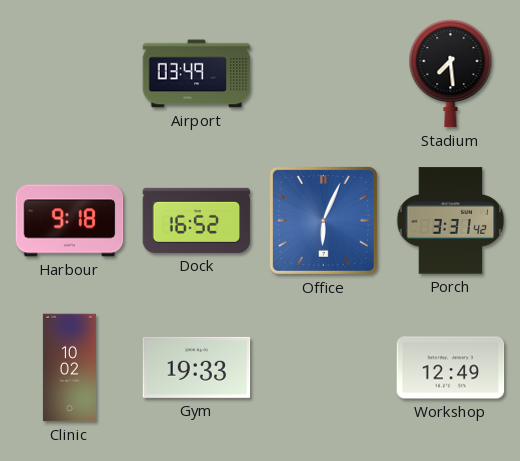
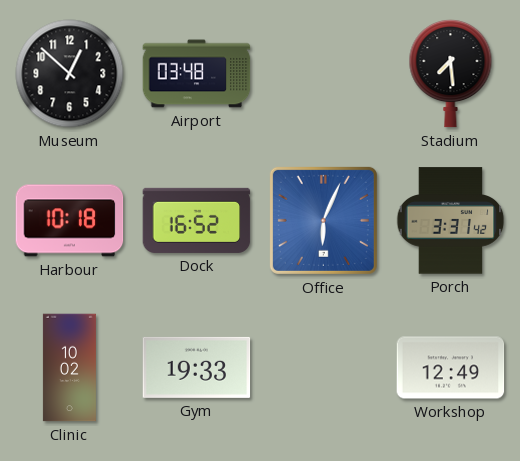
Museum: none -> 12:52
Airport: 03:49 -> 03:48
Harbour: 9:18 -> 10:18
